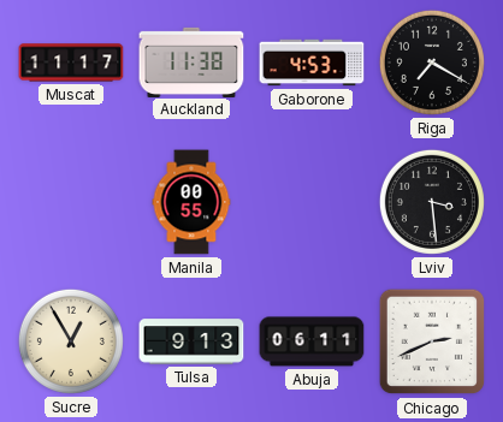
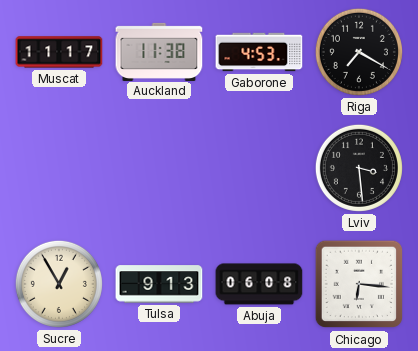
Manila: 00:55 -> none
Abuja: 06:11 -> 06:08
Chicago: 2:41 -> 6:16
